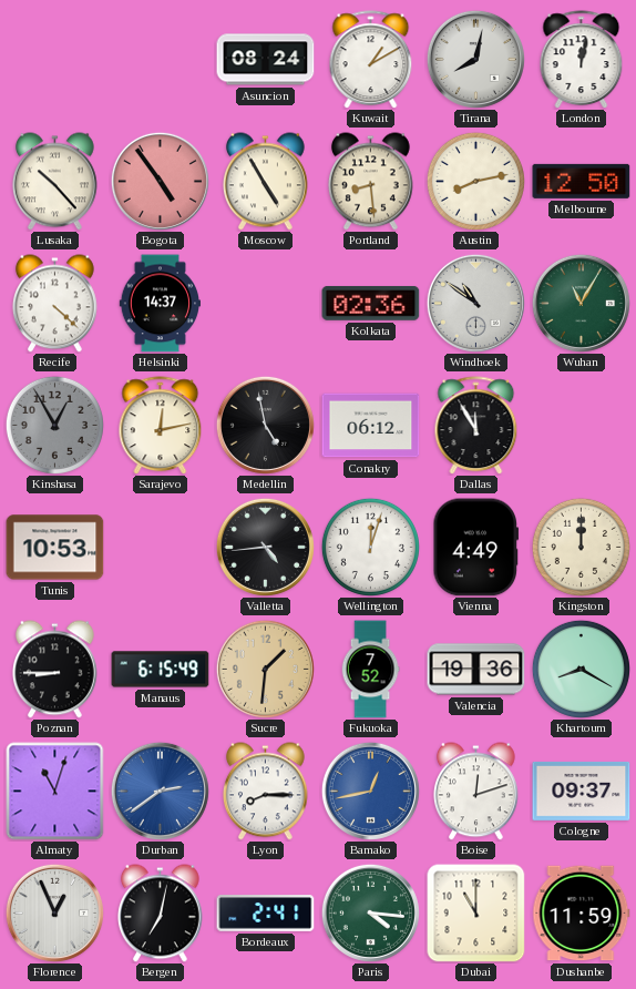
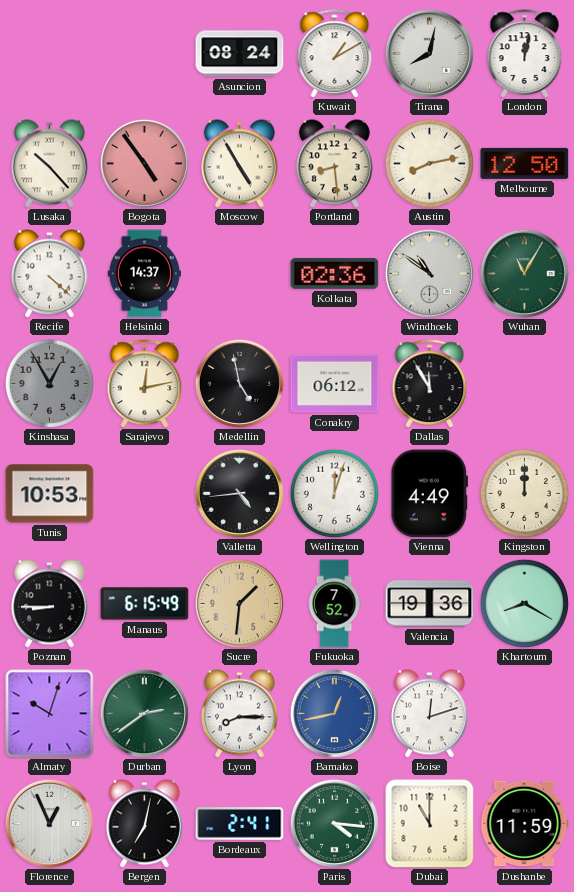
Almaty: 11:03 -> 10:03
Durban dial: blue -> green
Cologne: 09:37 -> none
